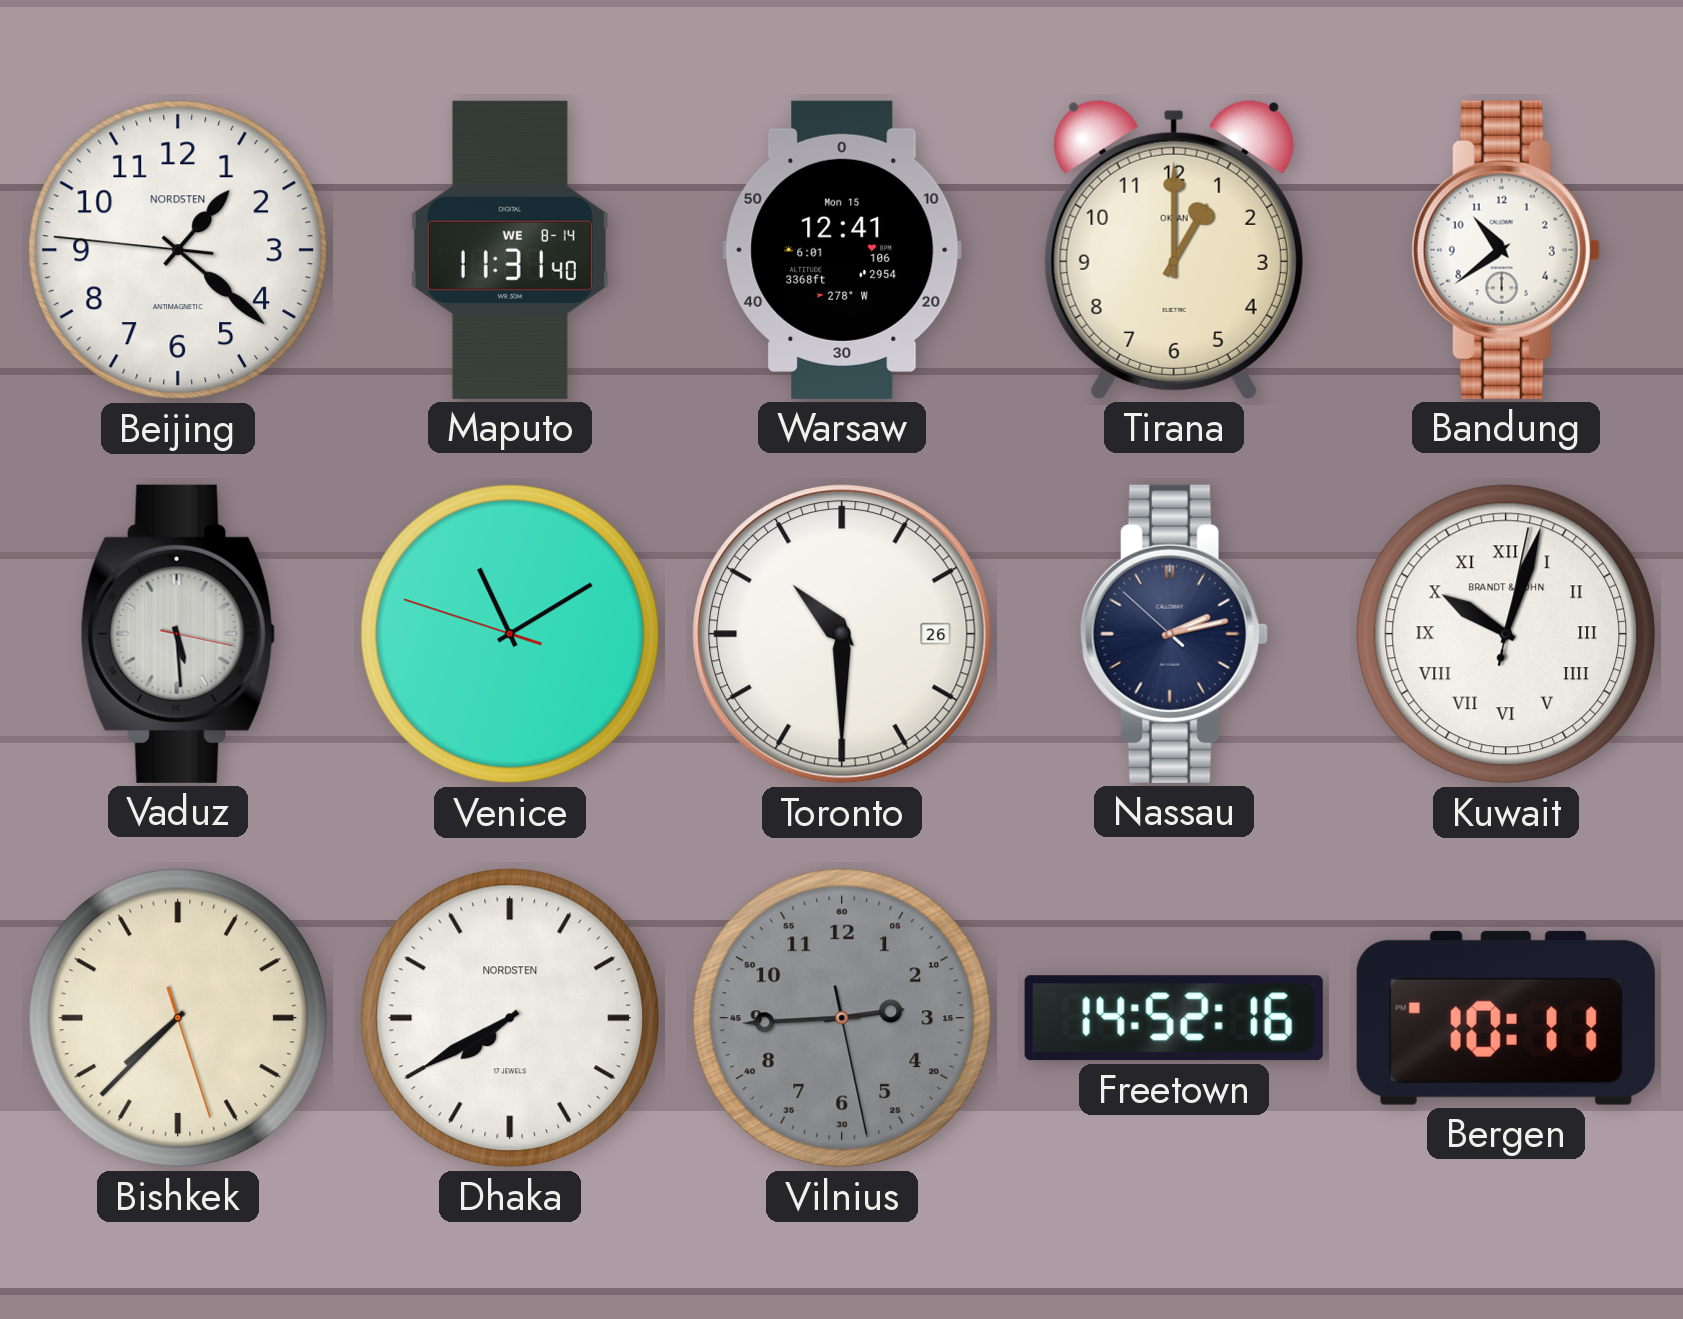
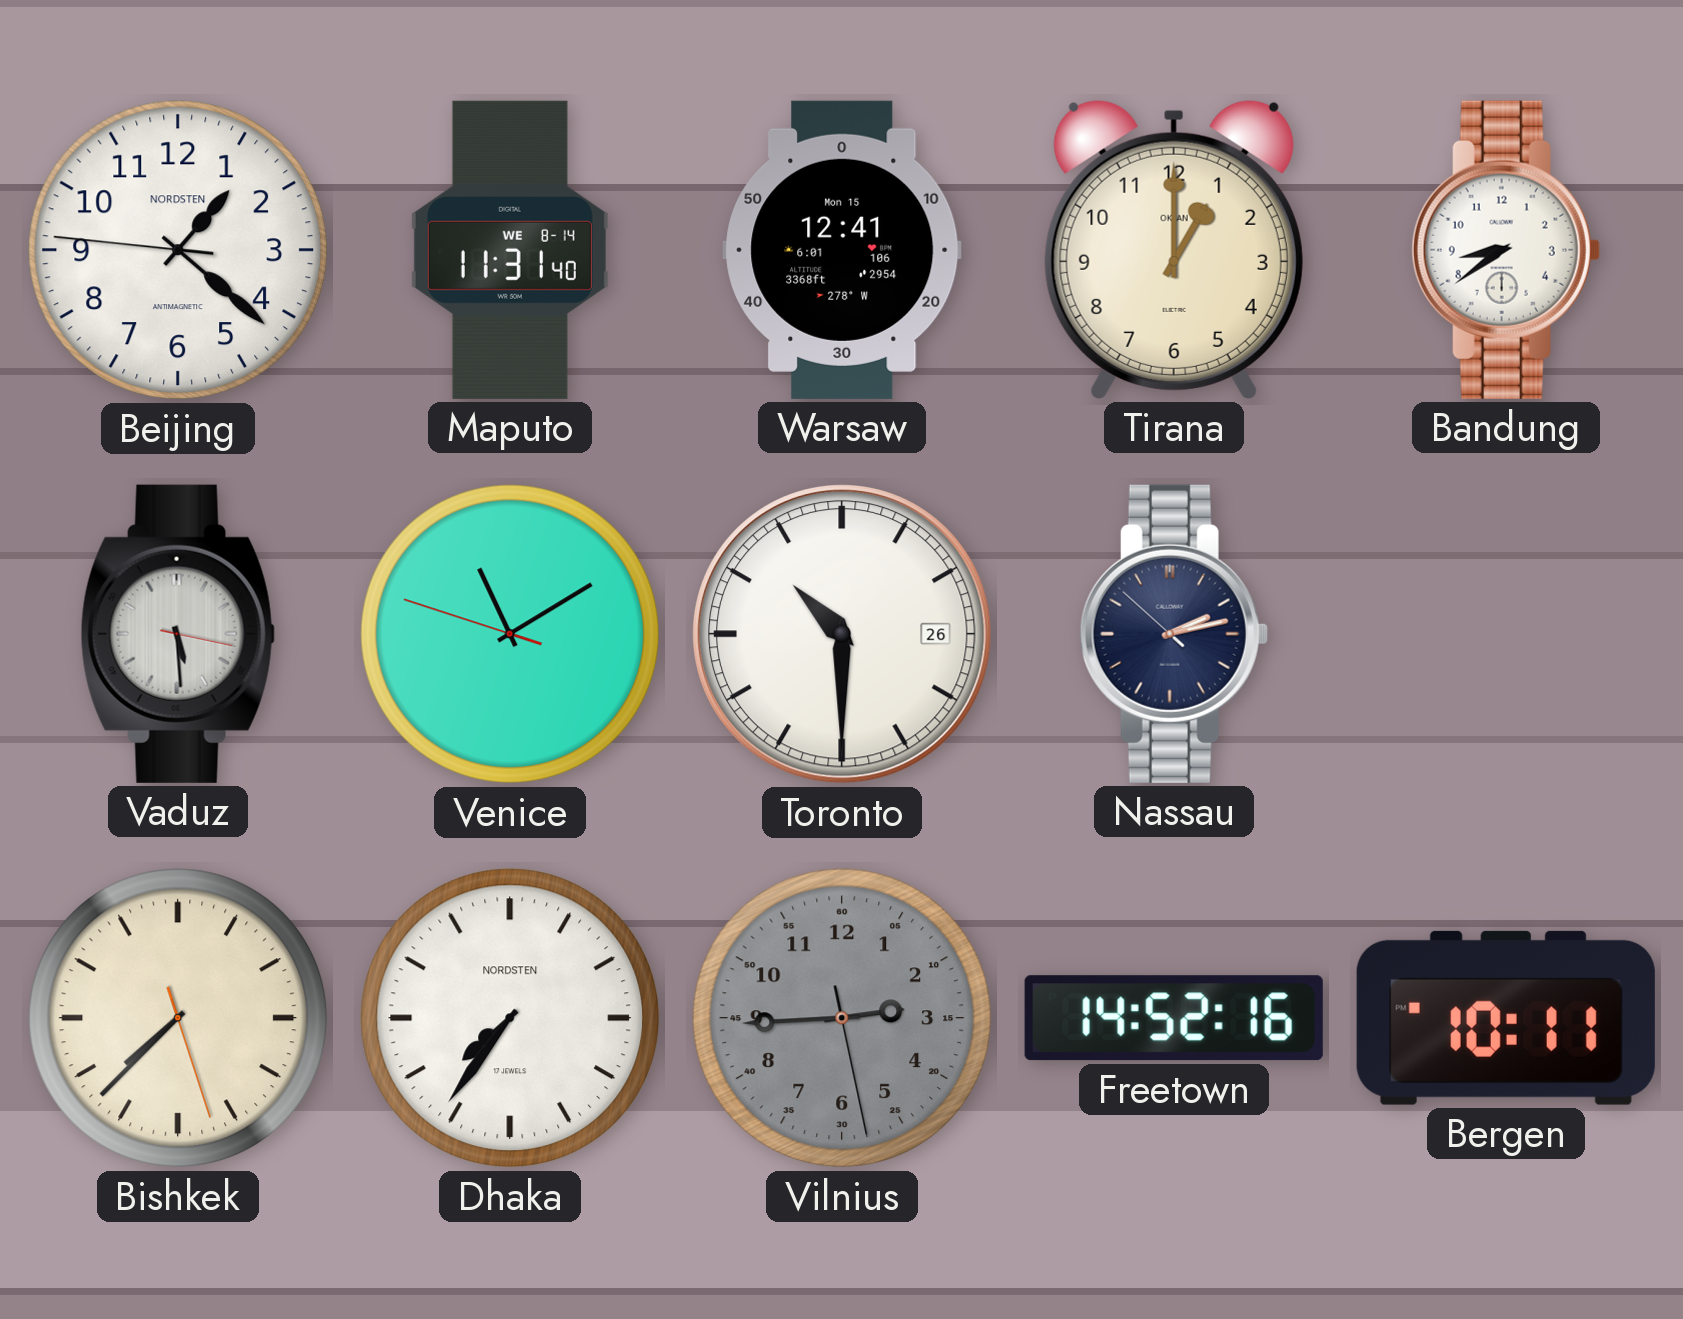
Bandung: 10:39 -> 8:39
Kuwait: 10:03 -> none
Dhaka: 7:40 -> 7:36
